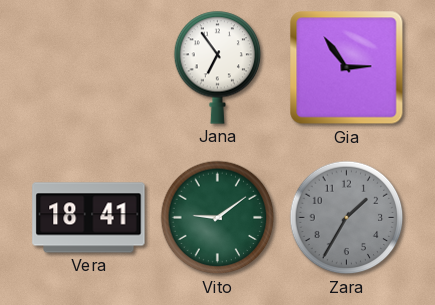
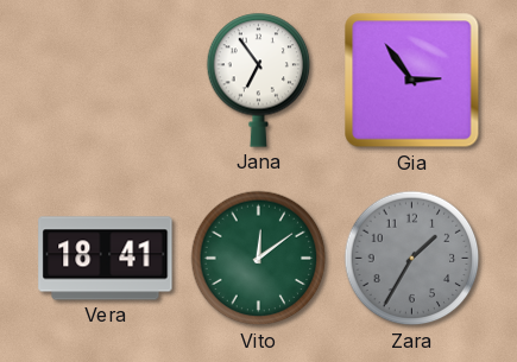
Vito: 9:09 -> 12:09
